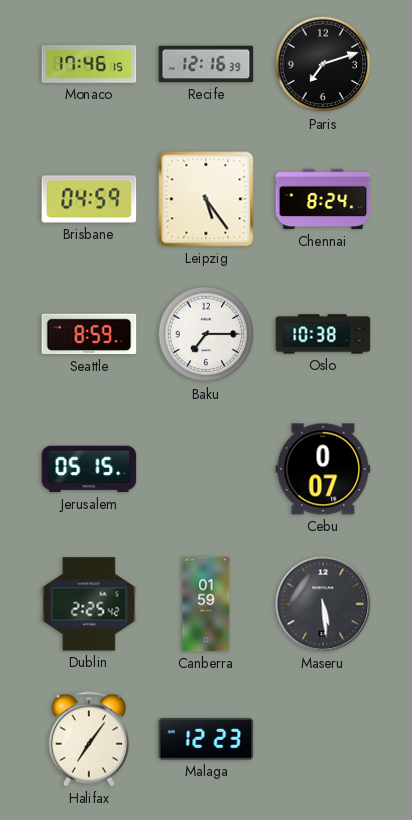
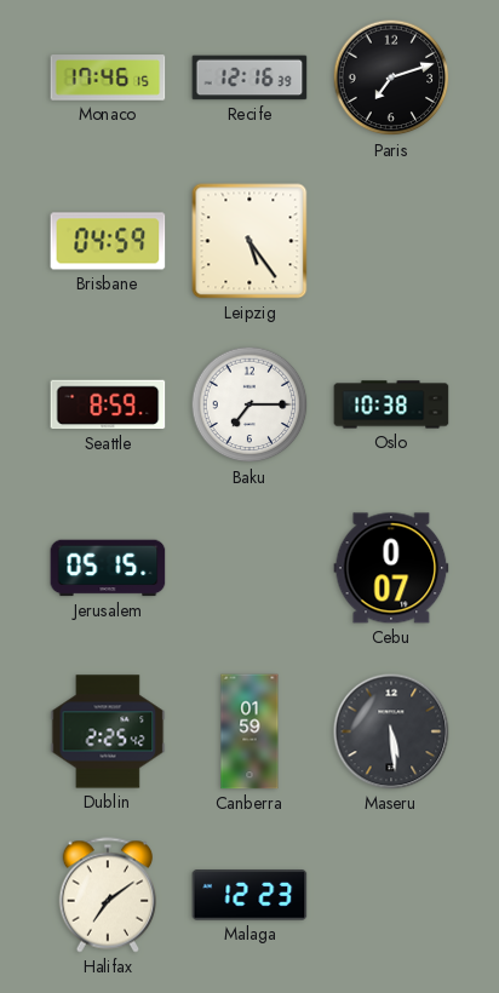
Chennai: 8:24 -> none
Halifax: 7:06 -> 7:09
